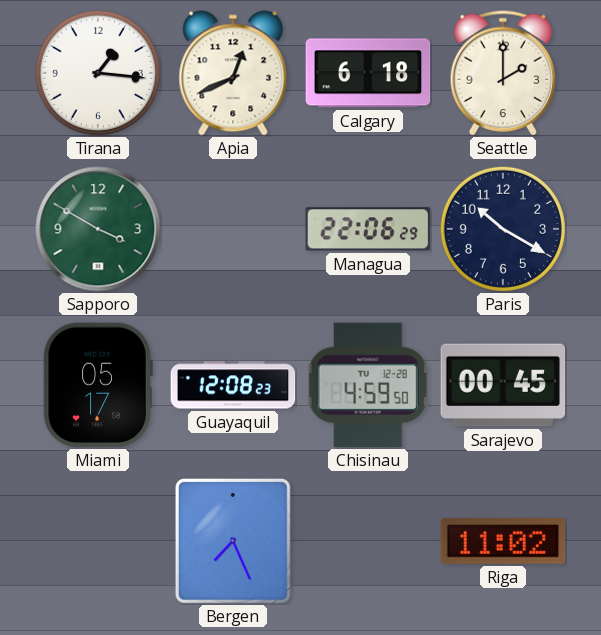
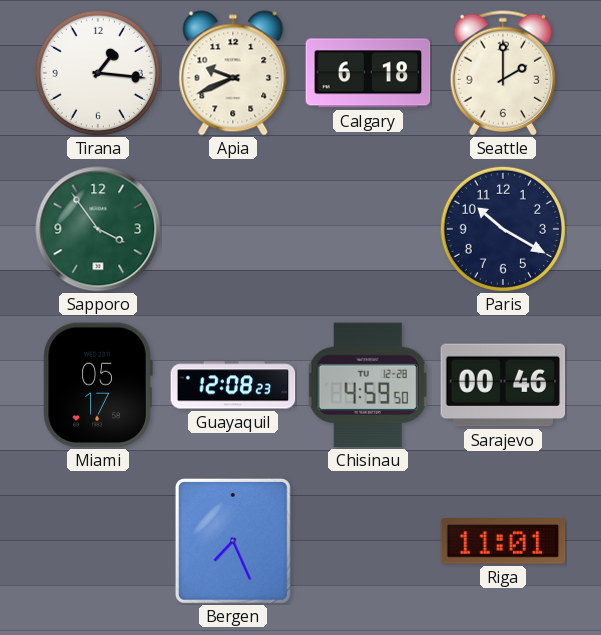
Apia: 12:41 -> 9:41
Sapporo: 3:50 -> 3:54
Managua: 22:06 -> none
Sarajevo: 00:45 -> 00:46
Riga: 11:02 -> 11:01
